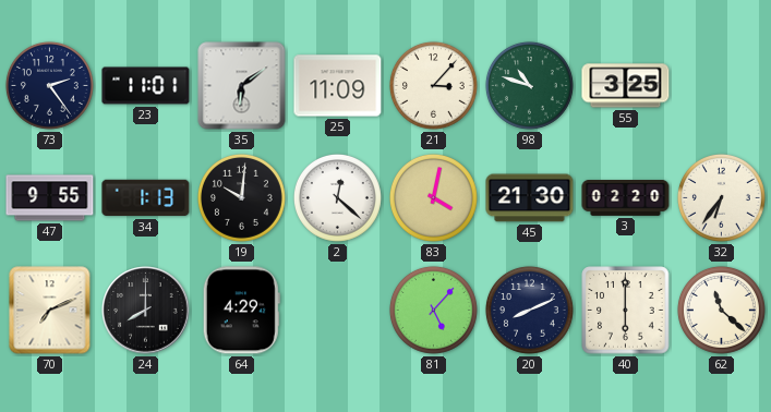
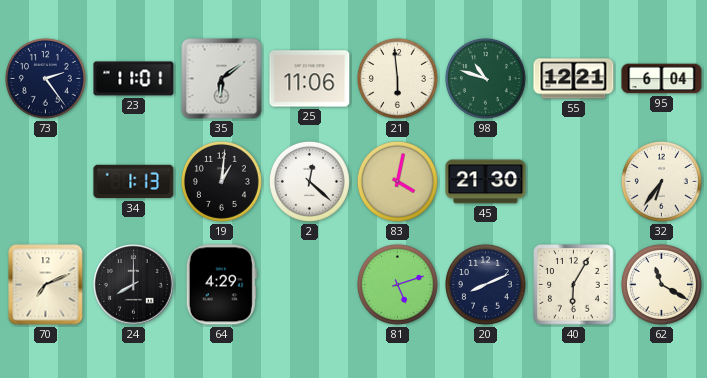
25: 11:09 -> 11:06
21: 3:07 -> 5:59
55: 3:25 -> 12:21
95: none -> 6:04
47: 9:55 -> none
19: 10:01 -> 1:01
3: 02:20 -> none
81: 5:07 -> 5:12
40: 6:00 -> 6:05
62: 11:22 -> 11:20
